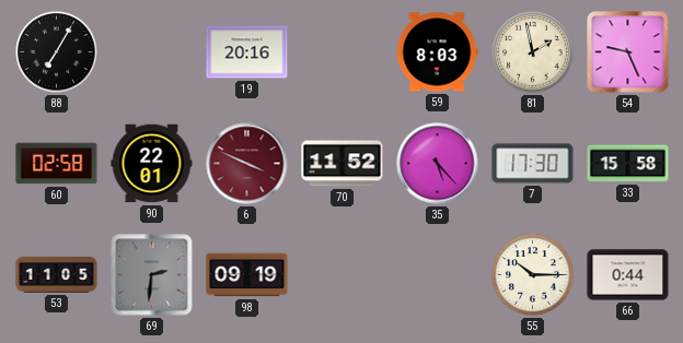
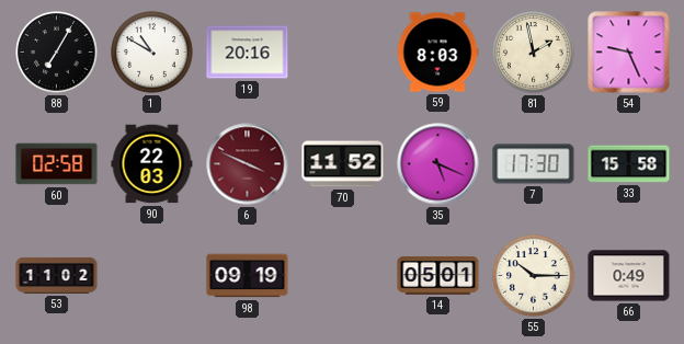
1: none -> 10:50
90: 22:01 -> 22:03
35: 5:23 -> 5:19
53: 11:05 -> 11:02
69: 2:31 -> none
14: none -> 05:01
66: 0:44 -> 0:49
